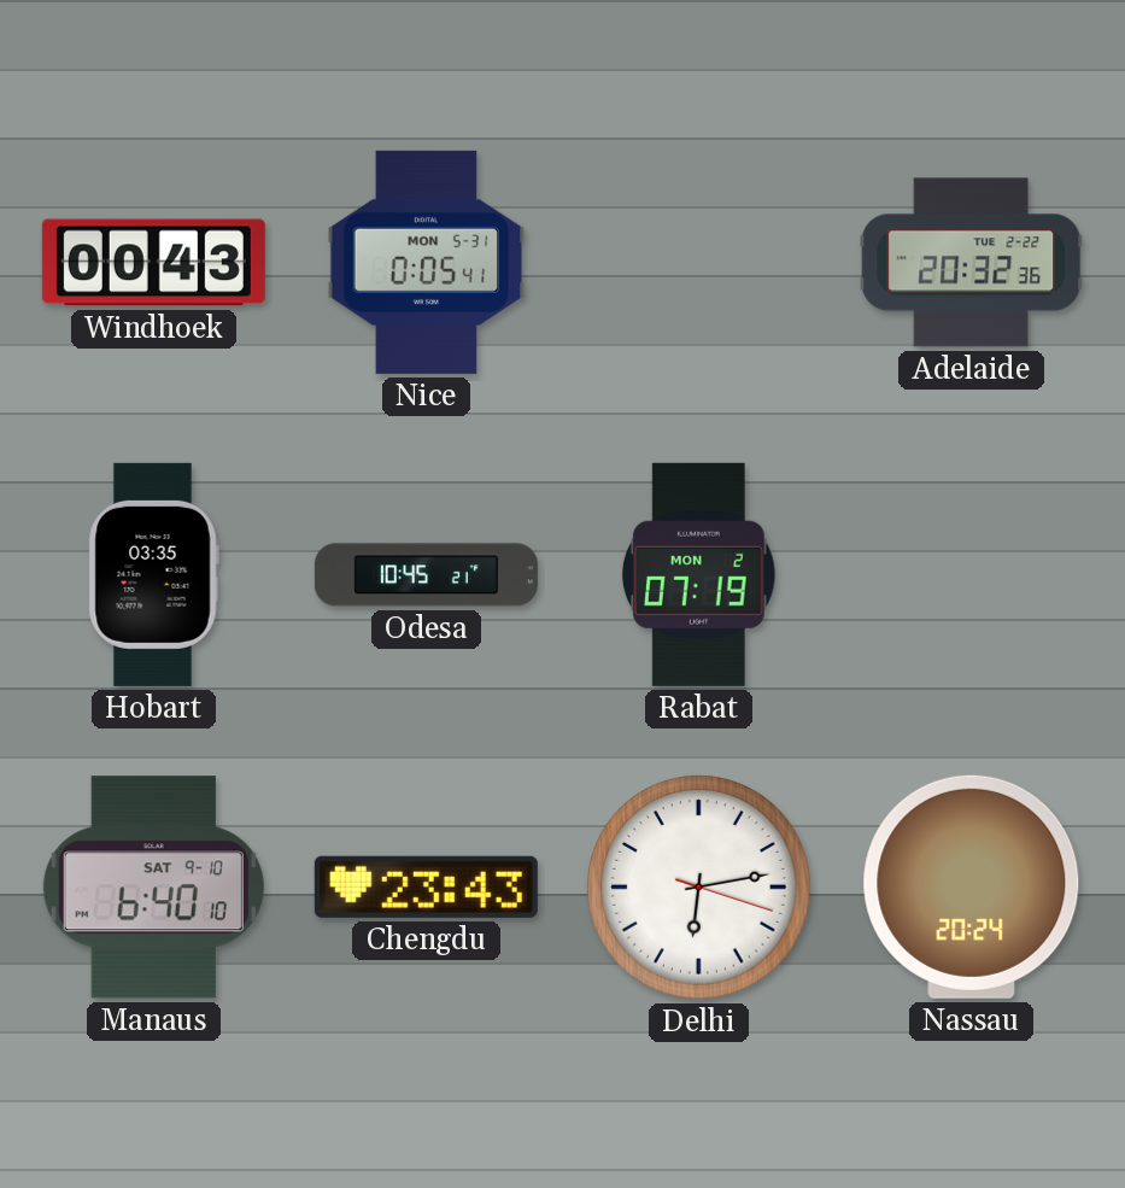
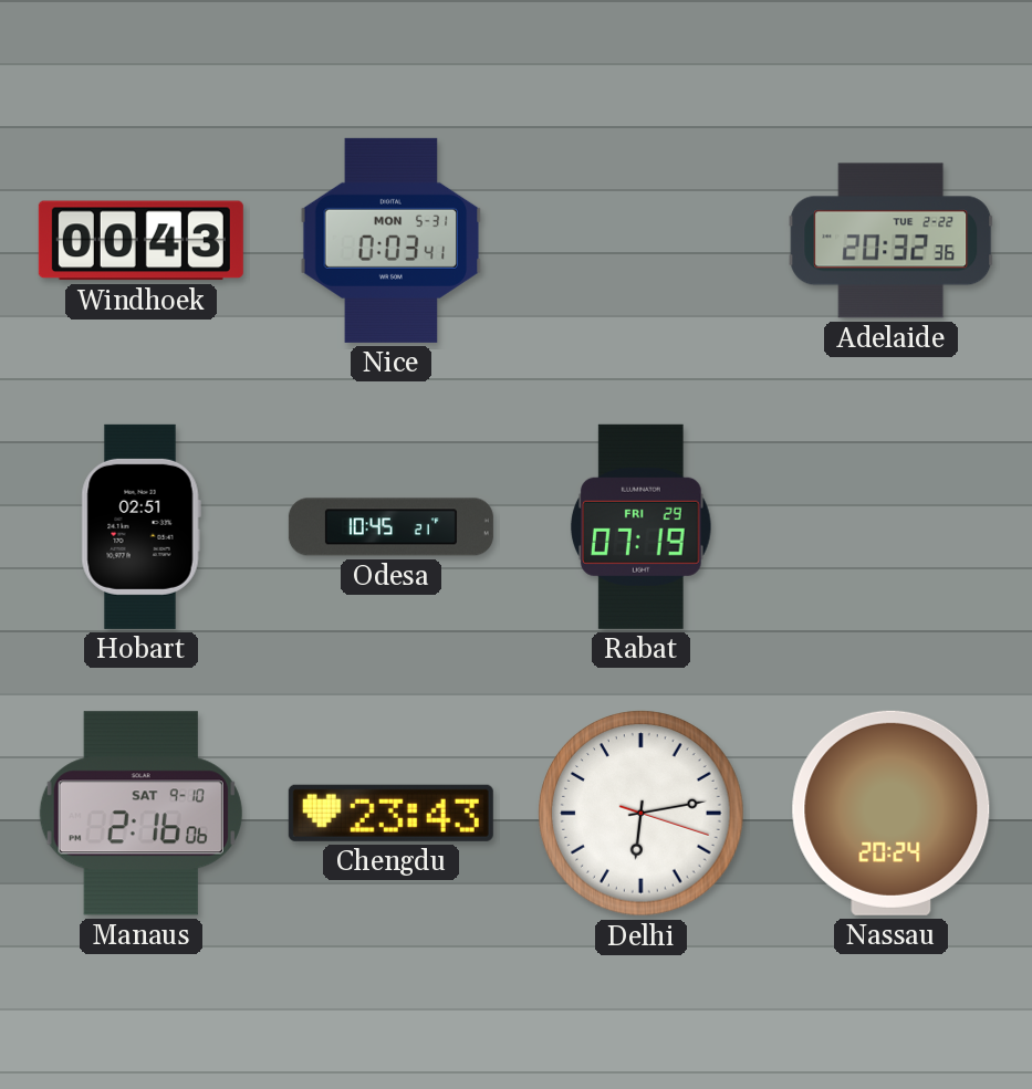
Nice: 0:05 -> 0:03
Hobart: 03:35 -> 02:51
Rabat date: MON 2 -> FRI 29
Manaus: 6:40 -> 2:16
